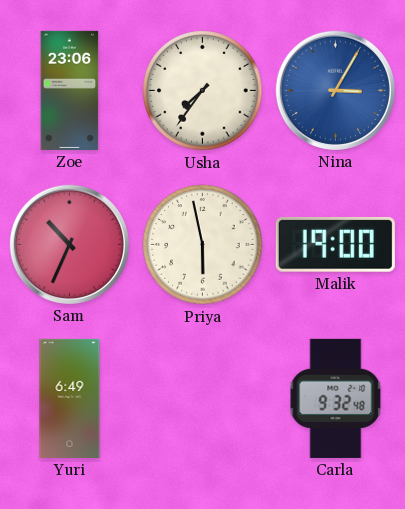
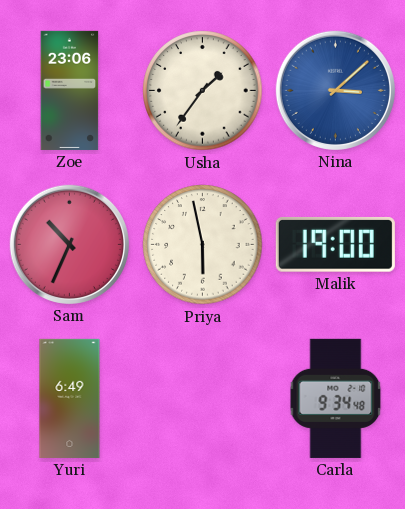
Usha: 7:36 -> 1:36
Nina: 3:05 -> 3:08
Carla: 9:32 -> 9:34
